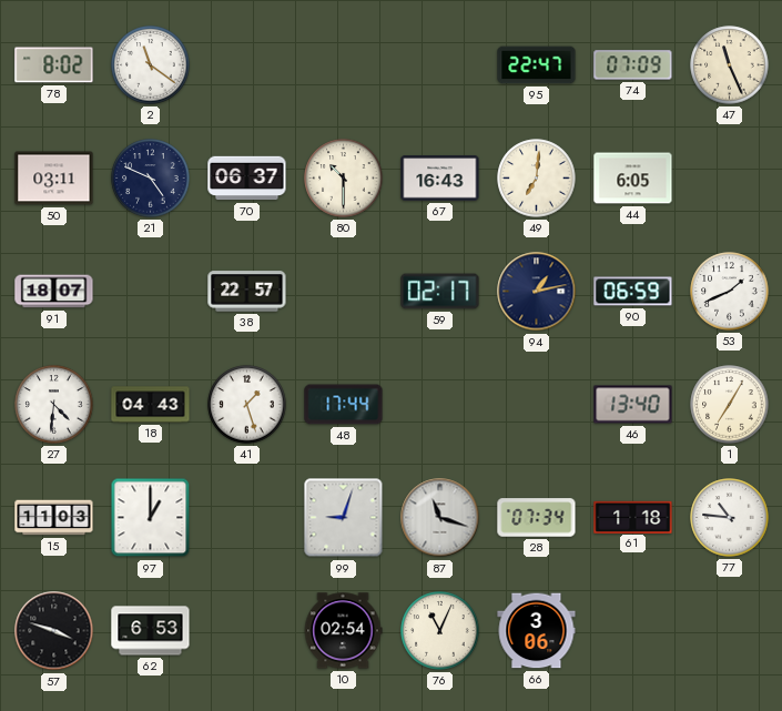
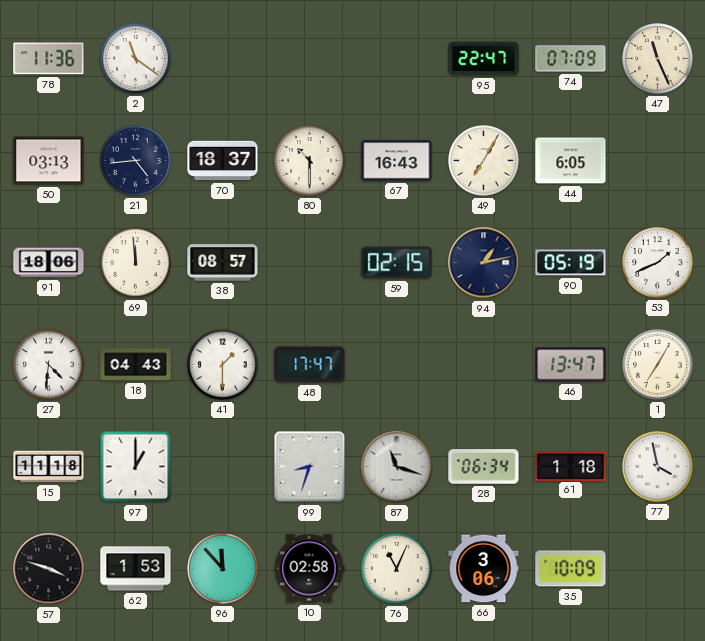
78: 8:02 -> 11:36
50: 03:11 -> 03:13
21: 4:49 -> 4:44
70: 06:37 -> 18:37
49: 7:01 -> 7:05
91: 18:07 -> 18:06
69: none -> 11:59
38: 22:57 -> 08:57
59: 02:17 -> 02:15
90: 06:59 -> 05:19
41: 1:27 -> 1:30
48: 17:44 -> 17:47
46: 13:40 -> 13:47
15: 11:03 -> 11:18
99: 9:03 -> 8:33
28: 07:34 -> 06:34
77: 10:46 -> 3:58
62: 6:53 -> 1:53
96: none -> 11:53
10: 02:54 -> 02:58
35: none -> 10:09
